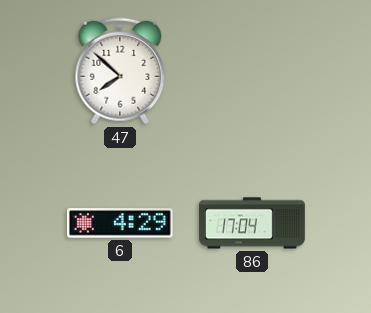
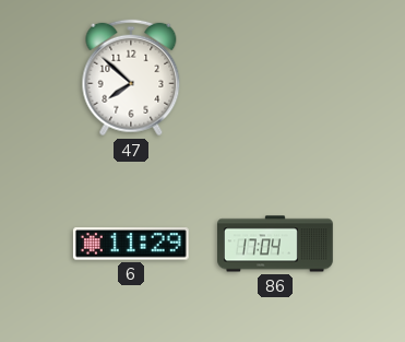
6: 4:29 -> 11:29
